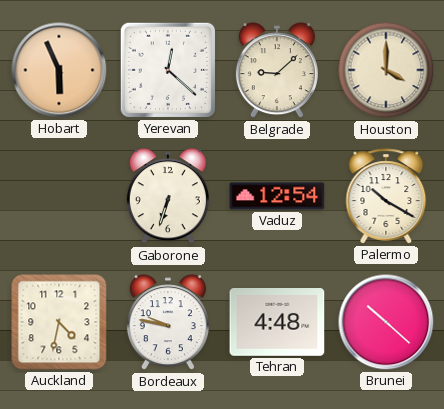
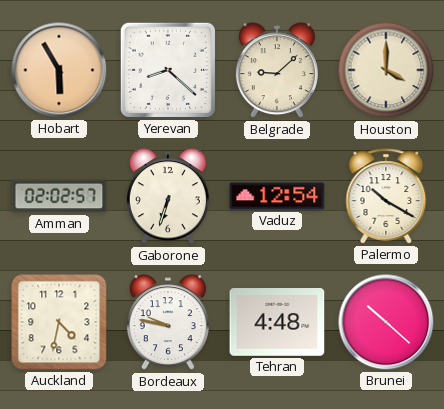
Hobart: 5:56 -> 5:55
Yerevan: 12:22 -> 8:22
Amman: none -> 02:02
